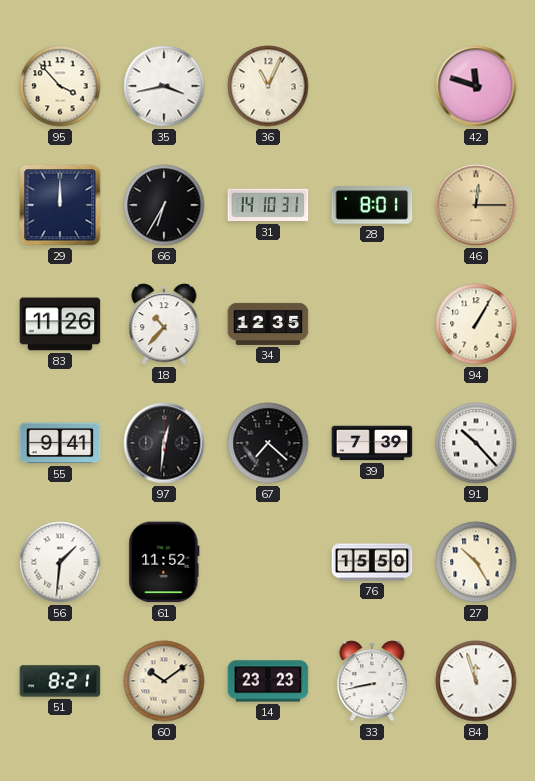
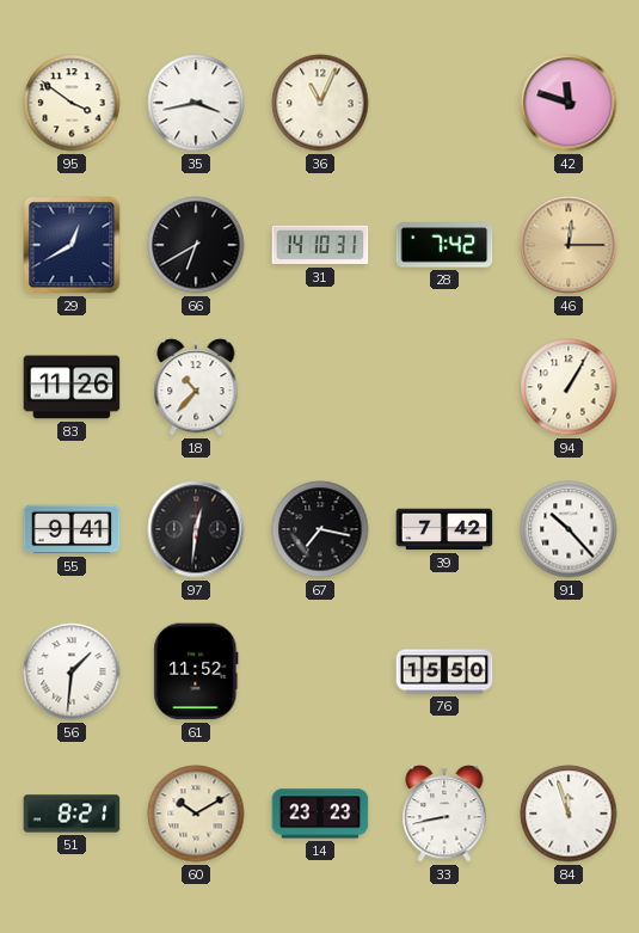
95: 3:53 -> 3:51
29: 12:00 -> 12:40
66: 6:35 -> 6:40
28: 8:01 -> 7:42
34: 12:35 -> none
67: 7:22 -> 7:17
39: 7:39 -> 7:42
27: 10:25 -> none
60: 10:09 -> 10:10
